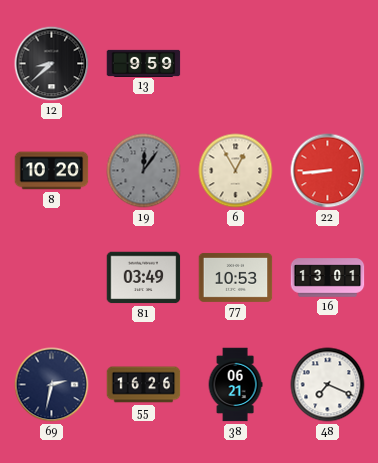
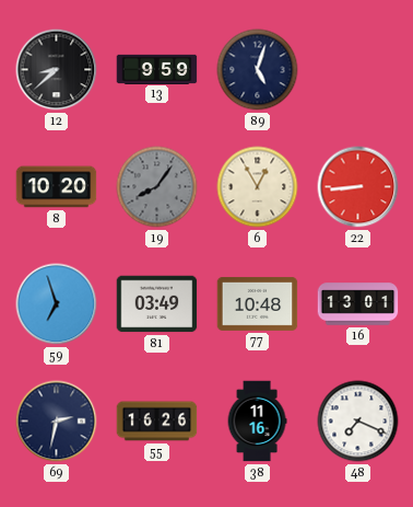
89: none -> 5:03
19: 12:06 -> 8:06
59: none -> 6:57
77: 10:53 -> 10:48
38: 06:21 -> 11:16
